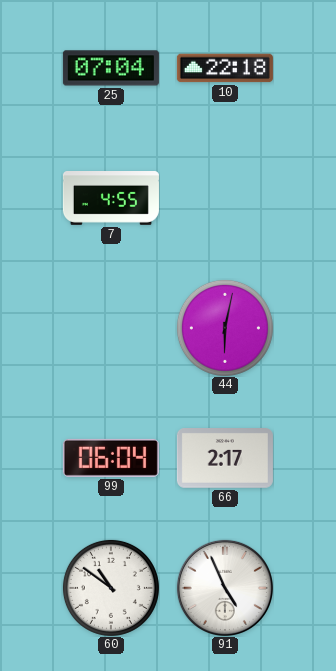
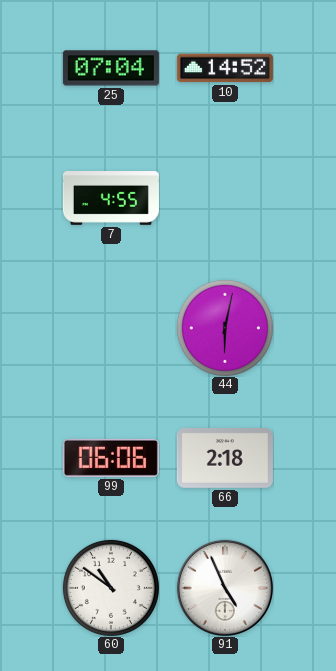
10: 22:18 -> 14:52
99: 06:04 -> 06:06
66: 2:17 -> 2:18
